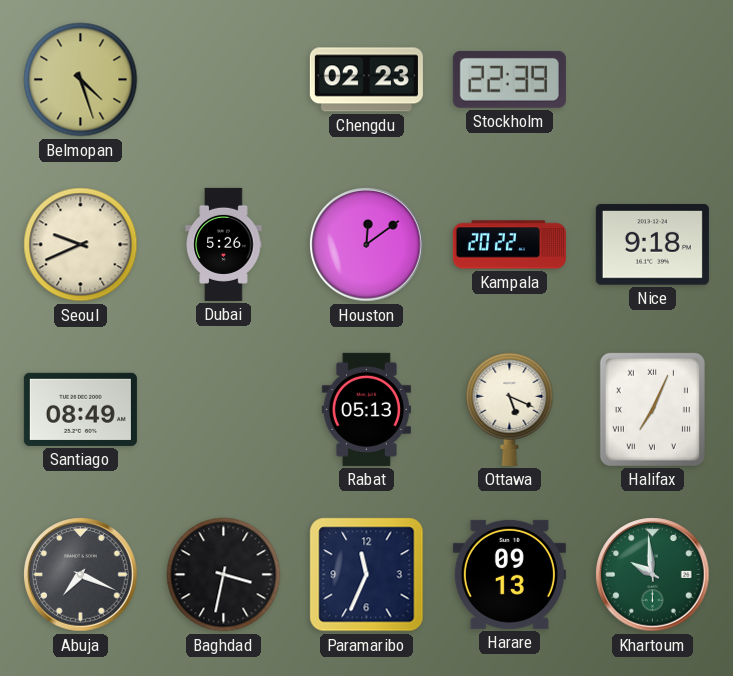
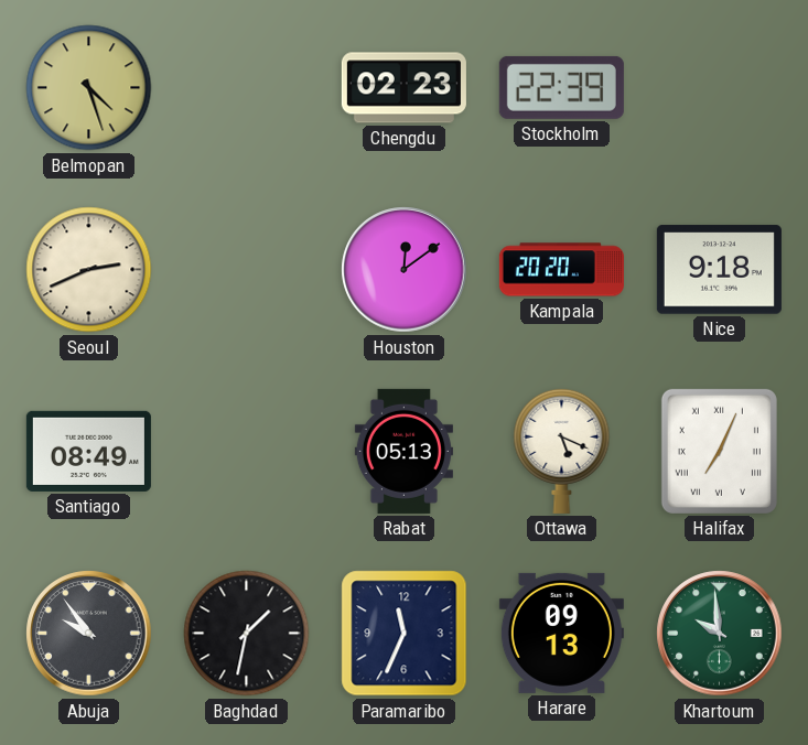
Seoul: 9:41 -> 2:41
Dubai: 5:26 -> none
Kampala: 20:22 -> 20:20
Abuja: 7:19 -> 9:54
Baghdad: 3:32 -> 1:32
